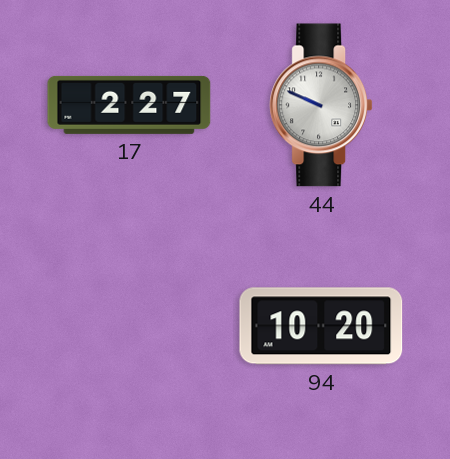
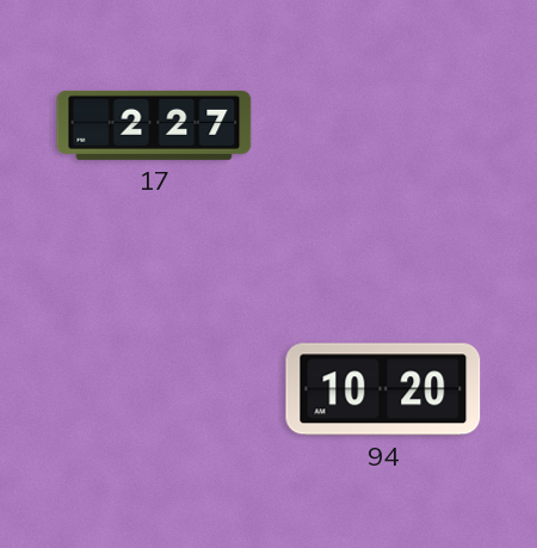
44: 9:49 -> none
